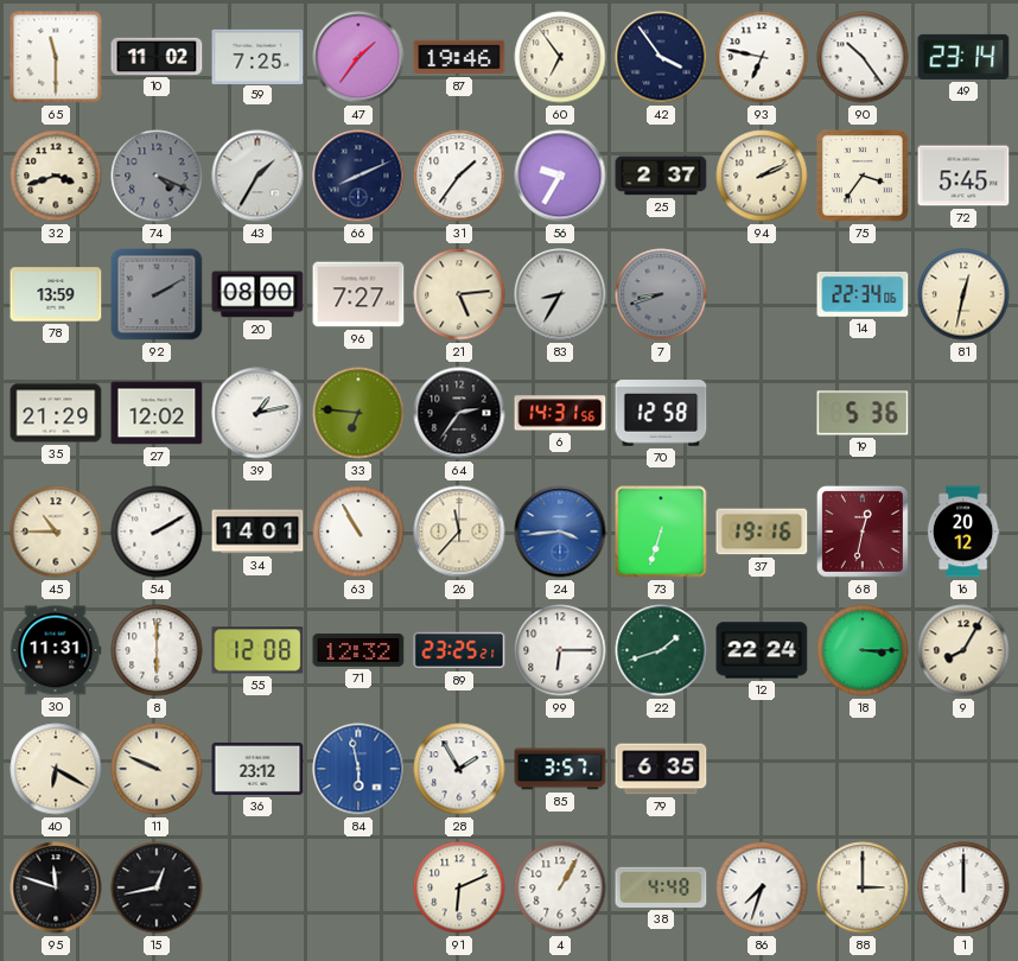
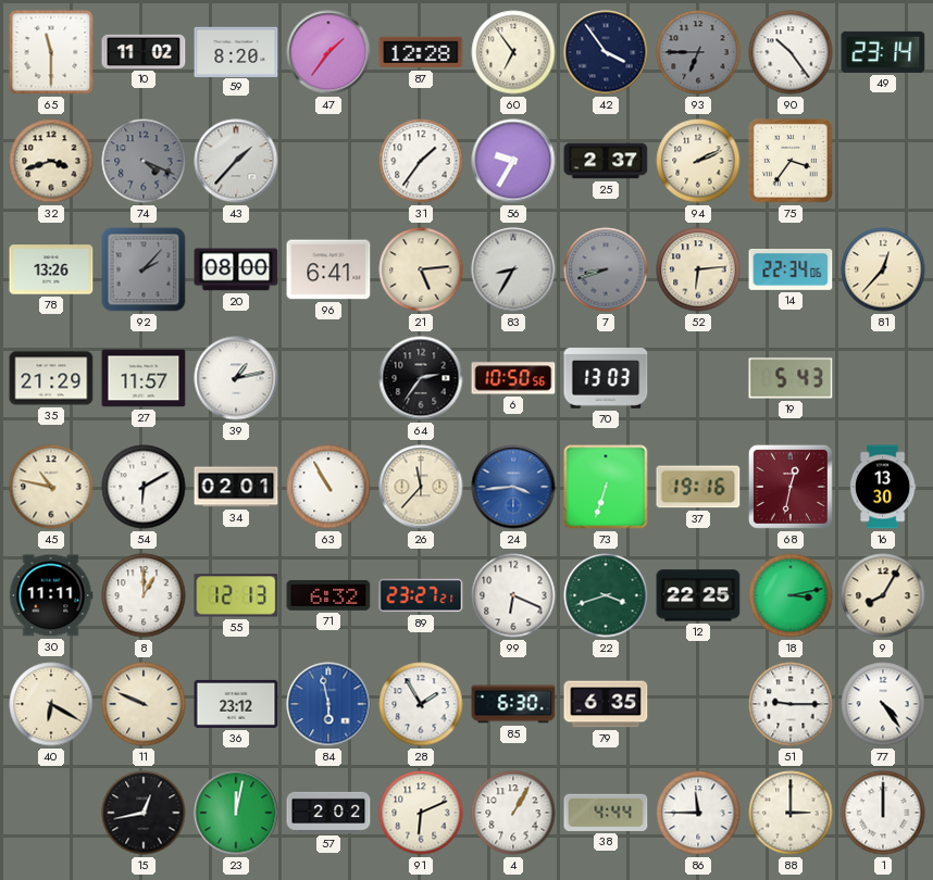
59: 7:25 -> 8:20
87: 19:46 -> 12:28
93: 6:47 -> 6:45
93 dial: white -> grey
43: 1:35 -> 1:37
66: 8:11 -> none
72: 5:45 -> none
78: 13:59 -> 13:26
92: 2:10 -> 2:07
96: 7:27 -> 6:41
52: none -> 6:14
81: 12:32 -> 12:37
27: 12:02 -> 11:57
33: 6:46 -> none
6: 14:31 -> 10:50
70: 12:58 -> 13:03
19: 5:36 -> 5:43
45: 10:45 -> 10:47
54: 2:10 -> 6:10
34: 14:01 -> 02:01
16: 20:12 -> 13:30
30: 11:31 -> 11:11
8: 6:00 -> 1:00
55: 12:08 -> 12:13
71: 12:32 -> 6:32
89: 23:25 -> 23:27
99: 6:15 -> 6:19
22: 1:42 -> 3:42
12: 22:24 -> 22:25
18: 3:15 -> 3:13
85: 3:57 -> 6:30
51: none -> 9:15
77: none -> 4:24
95: 11:48 -> none
23: none -> 12:02
57: none -> 2:02
38: 4:48 -> 4:44
86: 7:33 -> 11:45
